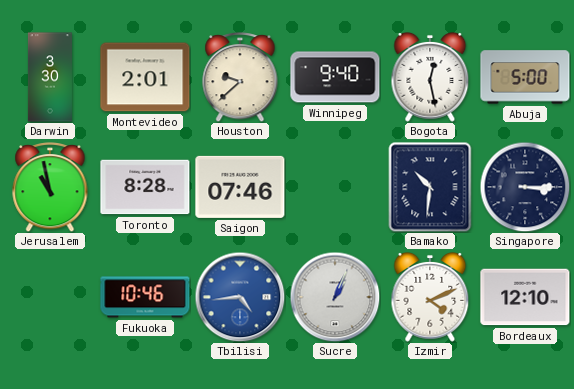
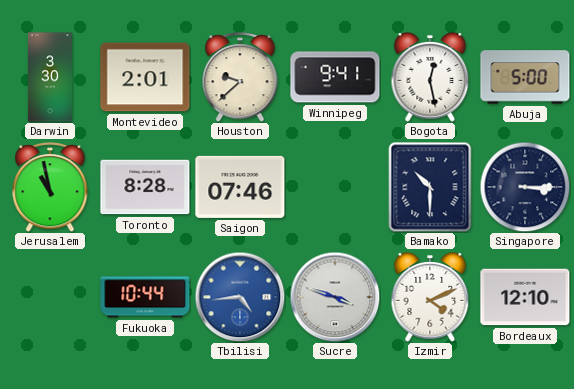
Winnipeg: 9:40 -> 9:41
Bamako: 10:31 -> 10:30
Fukuoka: 10:46 -> 10:44
Sucre: 1:04 -> 3:48
